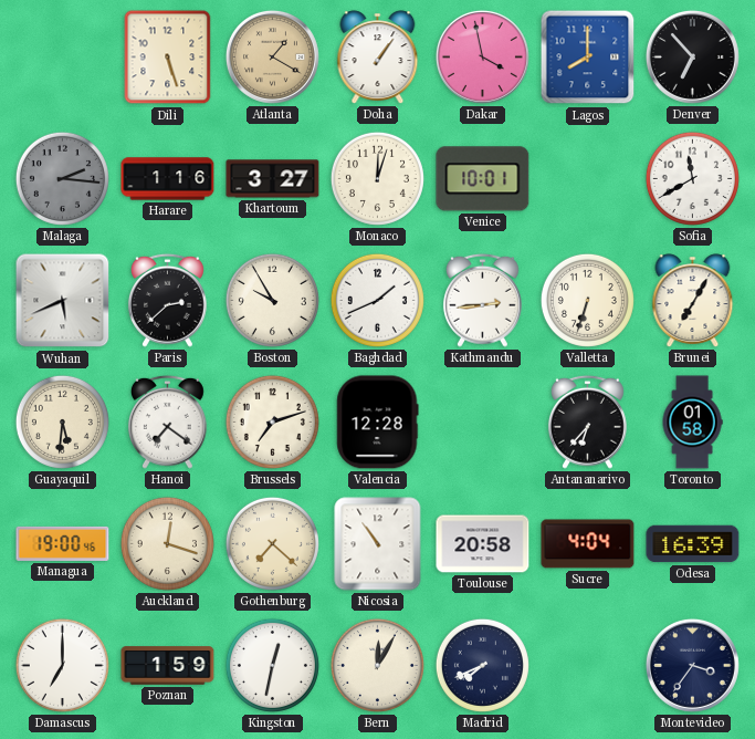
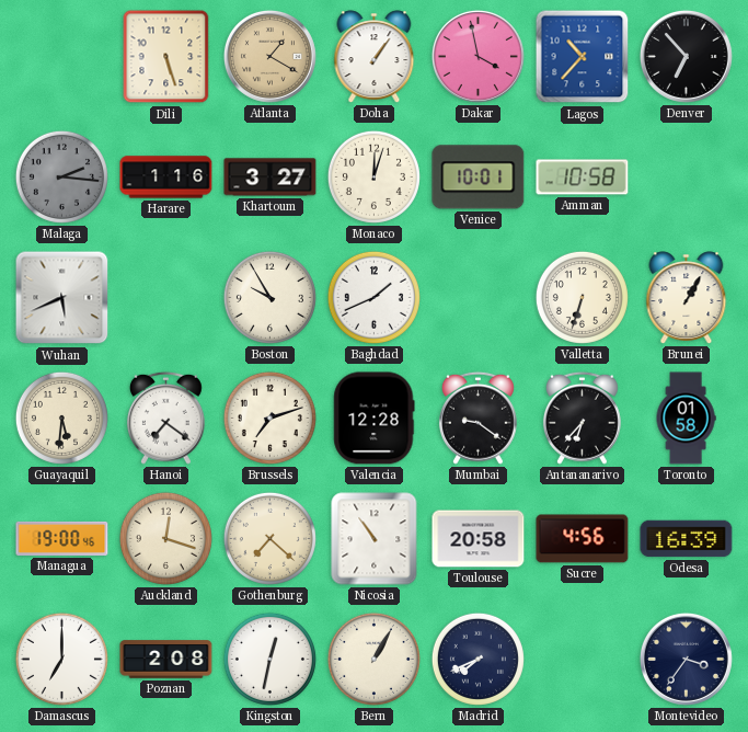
Lagos: 8:00 -> 10:37
Amman: none -> 10:58
Sofia: 11:40 -> none
Paris: 2:38 -> none
Kathmandu: 2:44 -> none
Brunei: 7:05 -> 1:05
Mumbai: none -> 9:21
Sucre: 4:04 -> 4:56
Poznan: 1:59 -> 2:08
Bern: 12:05 -> 1:05
